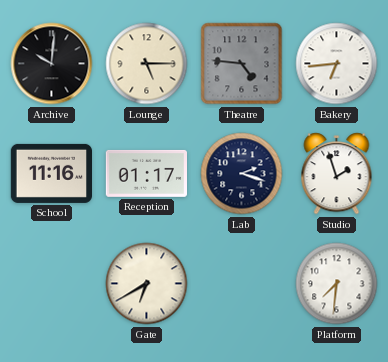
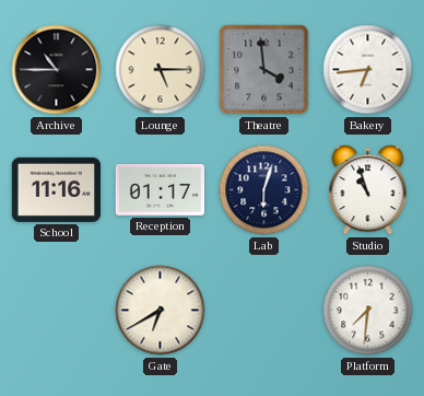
Archive: 10:01 -> 10:45
Theatre: 4:46 -> 3:59
Lab: 2:18 -> 6:03
Studio: 1:57 -> 10:57
